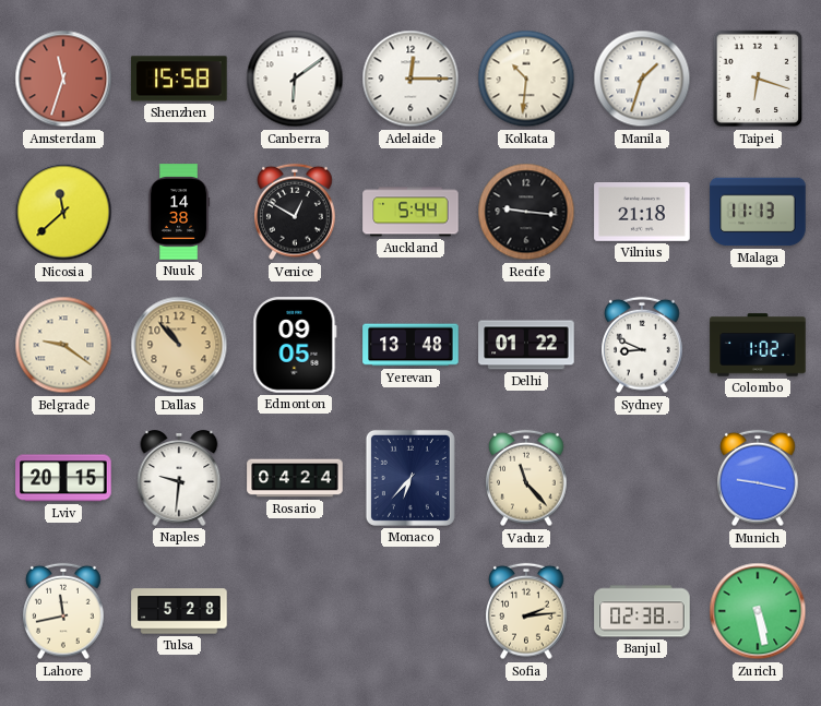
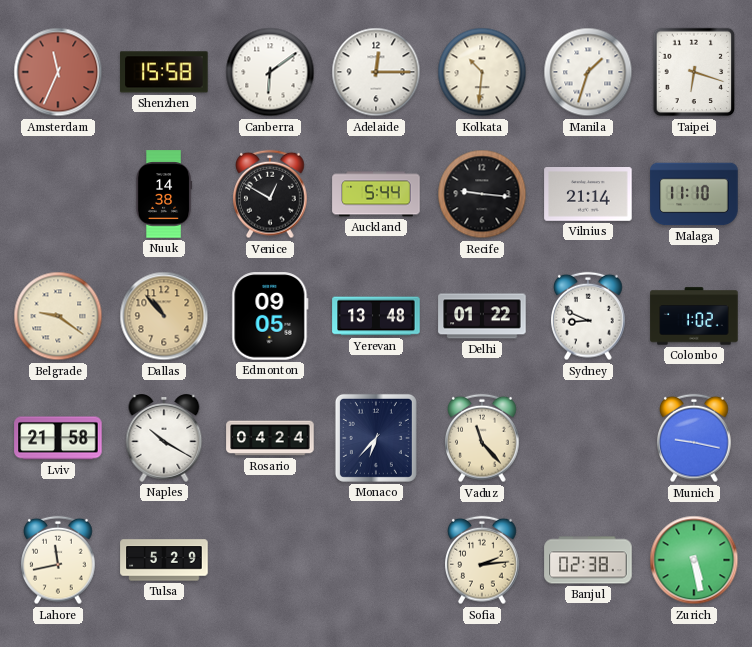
Amsterdam: 11:33 -> 11:34
Nicosia: 11:38 -> none
Vilnius: 21:18 -> 21:14
Malaga: 11:13 -> 11:10
Lviv: 20:15 -> 21:58
Naples: 9:31 -> 10:20
Tulsa: 5:28 -> 5:29
